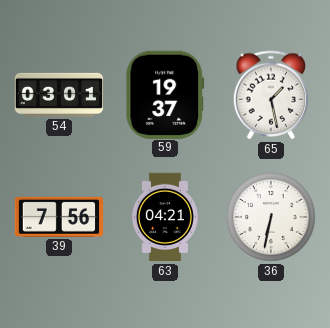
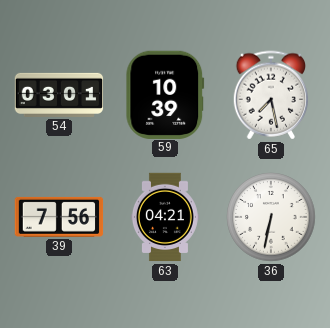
59: 19:37 -> 10:39
65: 1:28 -> 7:28
